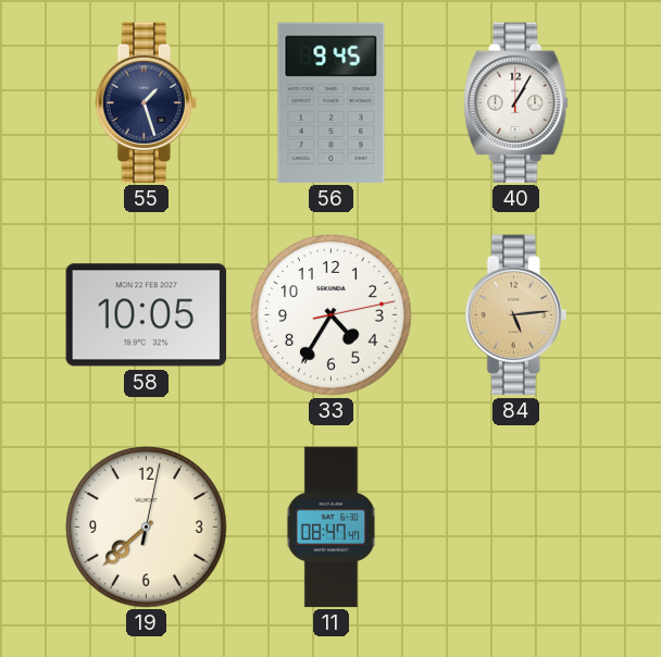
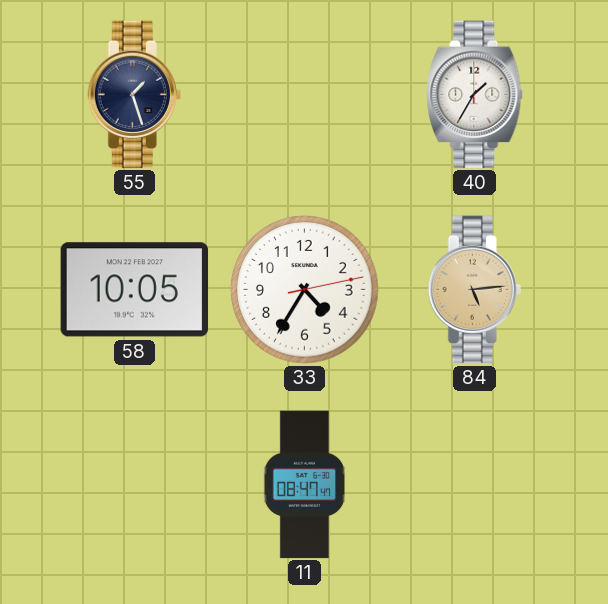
56: 9:45 -> none
40: 1:05 -> 1:35
19: 7:38 -> none
